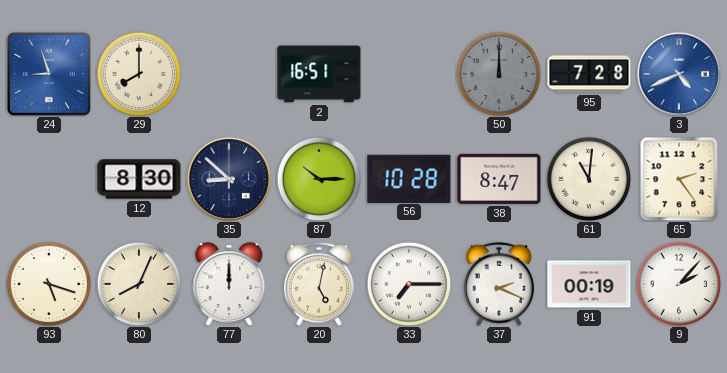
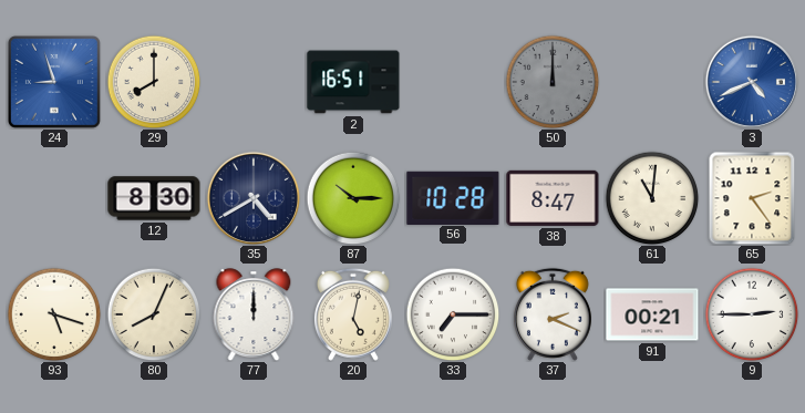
95: 7:28 -> none
35: 8:52 -> 4:40
91: 00:19 -> 00:21
9: 2:07 -> 2:45
